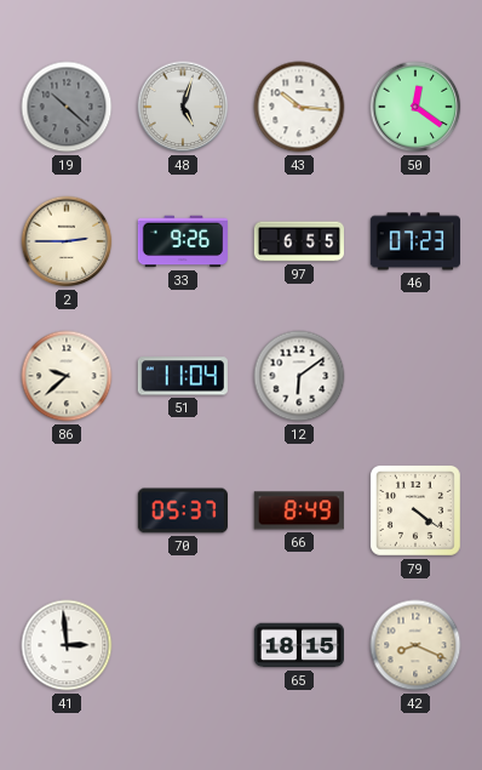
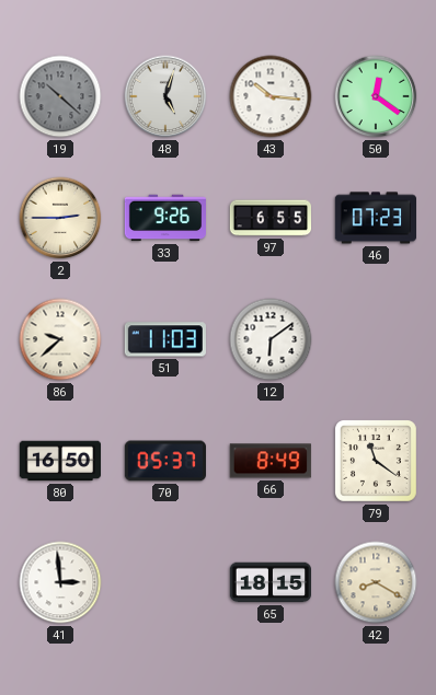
51: 11:04 -> 11:03
80: none -> 16:50
79: 4:21 -> 11:21
42: 8:19 -> 8:20
